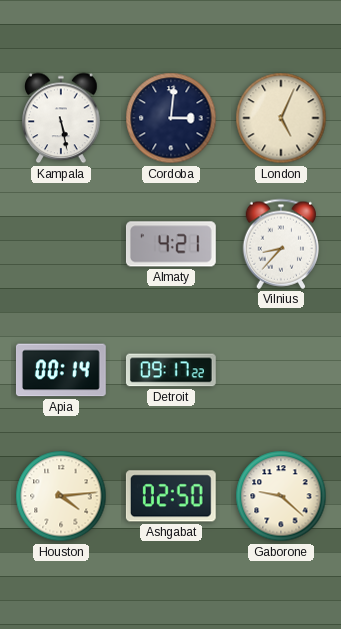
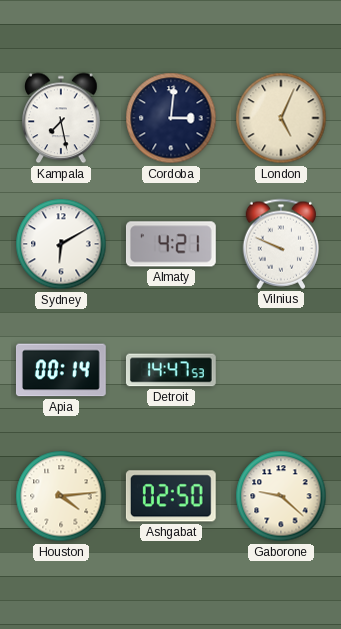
Kampala: 5:28 -> 7:28
Sydney: none -> 6:10
Vilnius: 8:37 -> 9:49
Detroit: 09:17 -> 14:47
